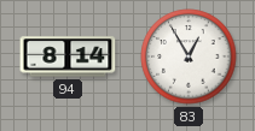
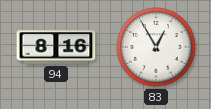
94: 8:14 -> 8:16
